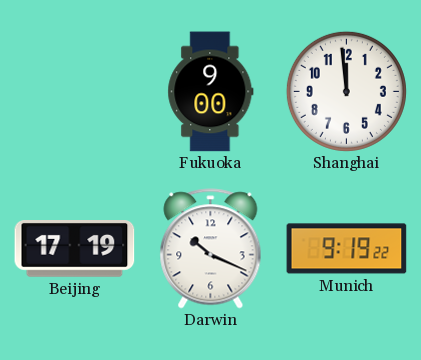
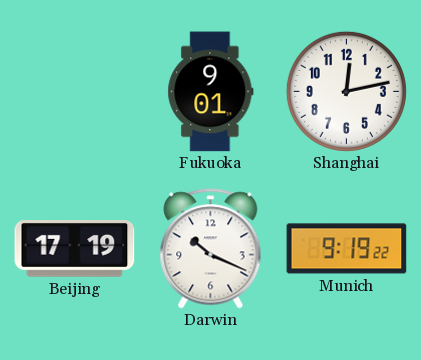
Fukuoka: 9:00 -> 9:01
Shanghai: 11:59 -> 12:13
